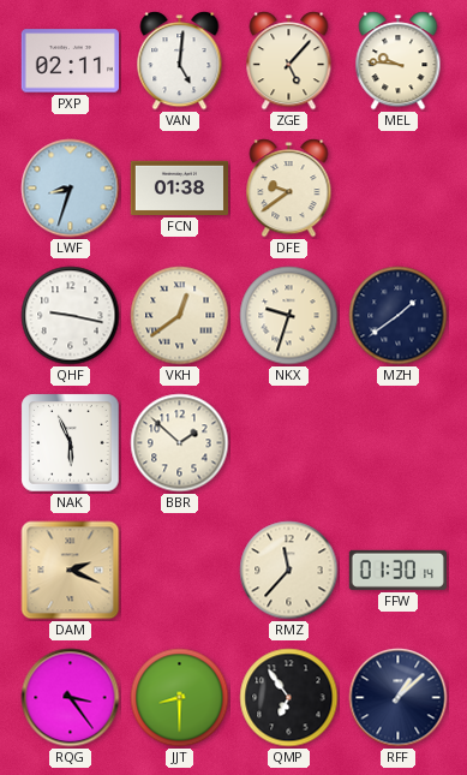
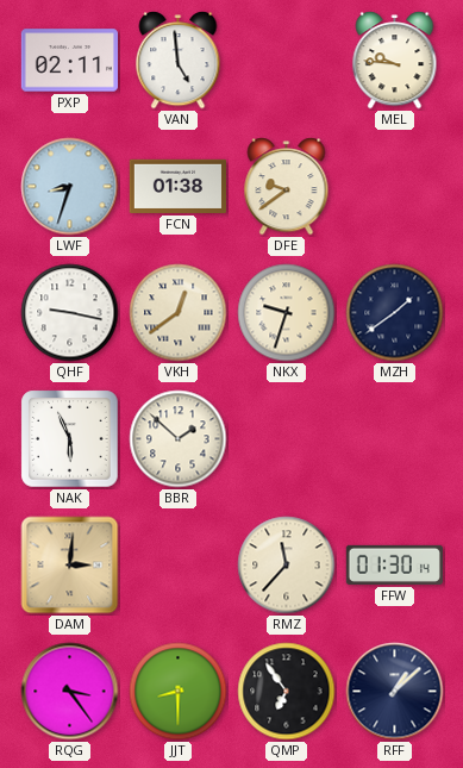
VAN: 5:01 -> 4:59
ZGE: 5:07 -> none
DAM: 2:19 -> 3:01
